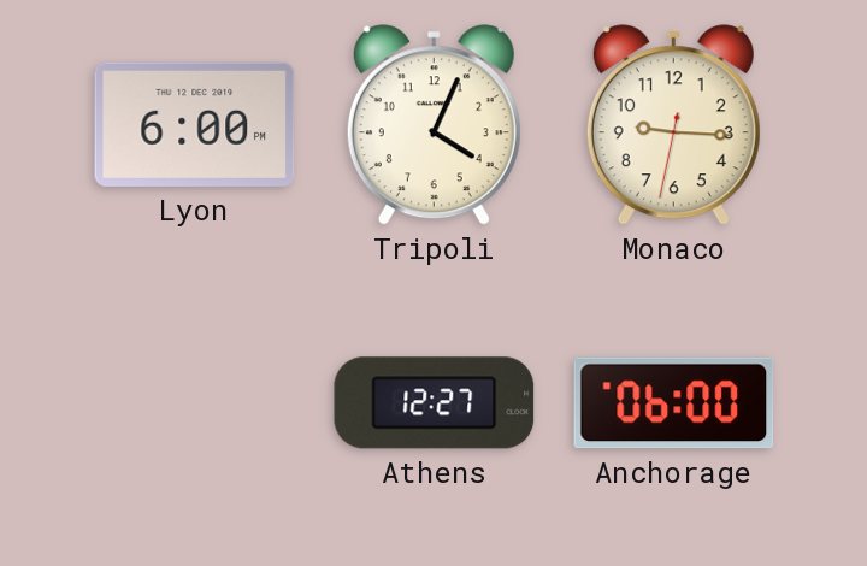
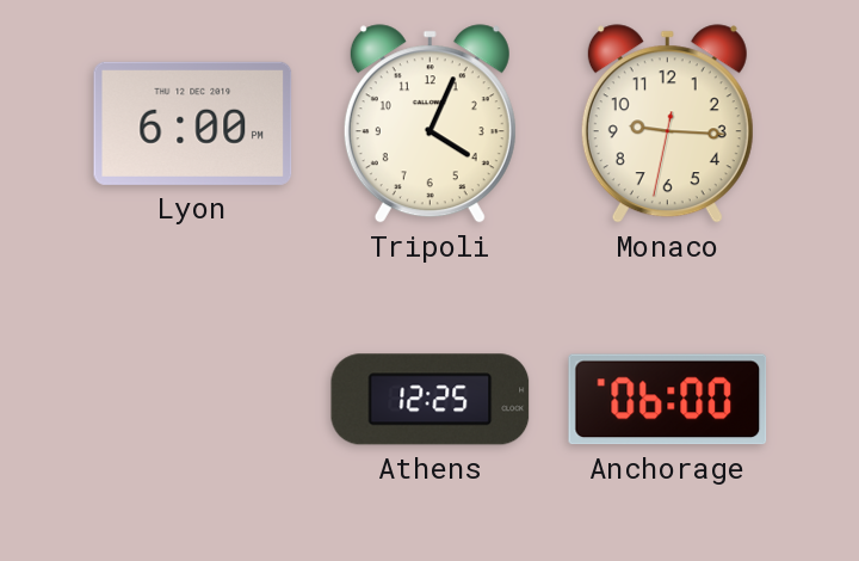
Athens: 12:27 -> 12:25
